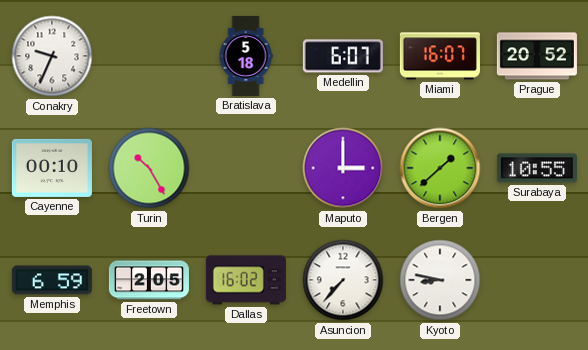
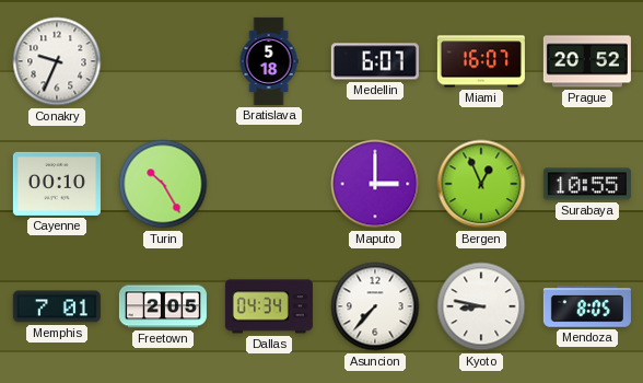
Bergen: 1:38 -> 12:56
Memphis: 6:59 -> 7:01
Dallas: 16:02 -> 04:34
Mendoza: none -> 8:05
